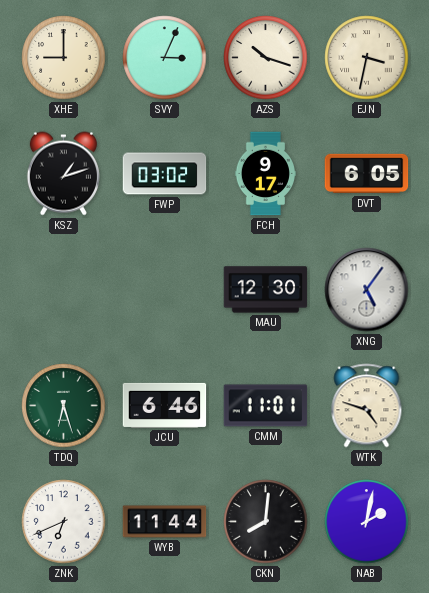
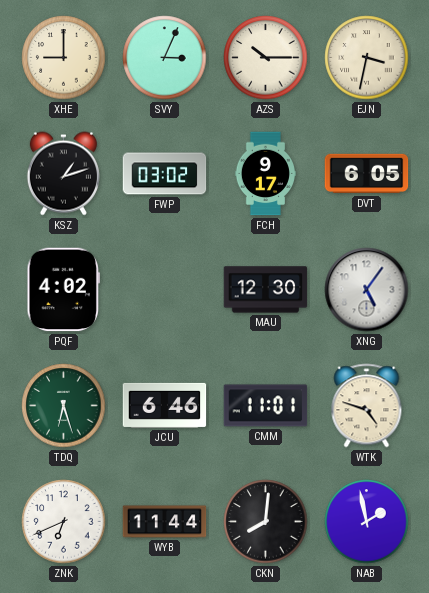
AZS: 10:18 -> 10:15
PQF: none -> 4:02
NAB: 2:02 -> 1:58
